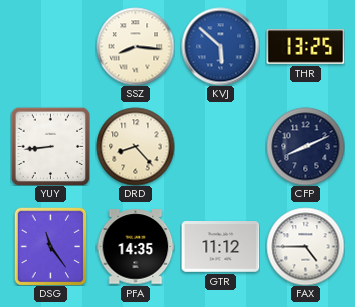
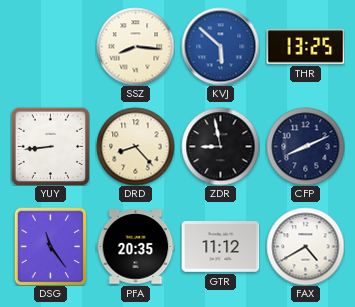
ZDR: none -> 8:58
PFA: 14:35 -> 20:35
FAX: 4:45 -> 4:40
